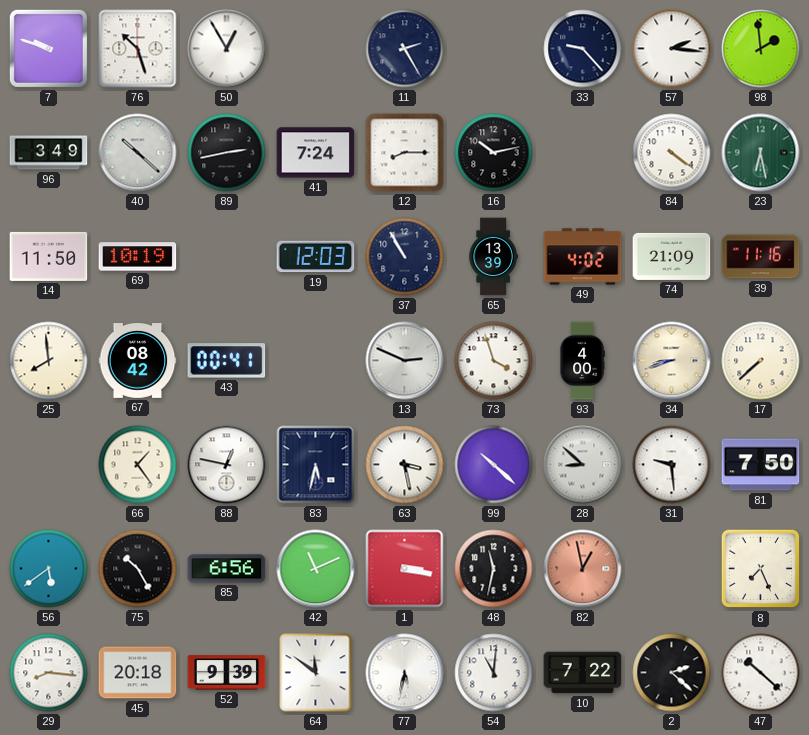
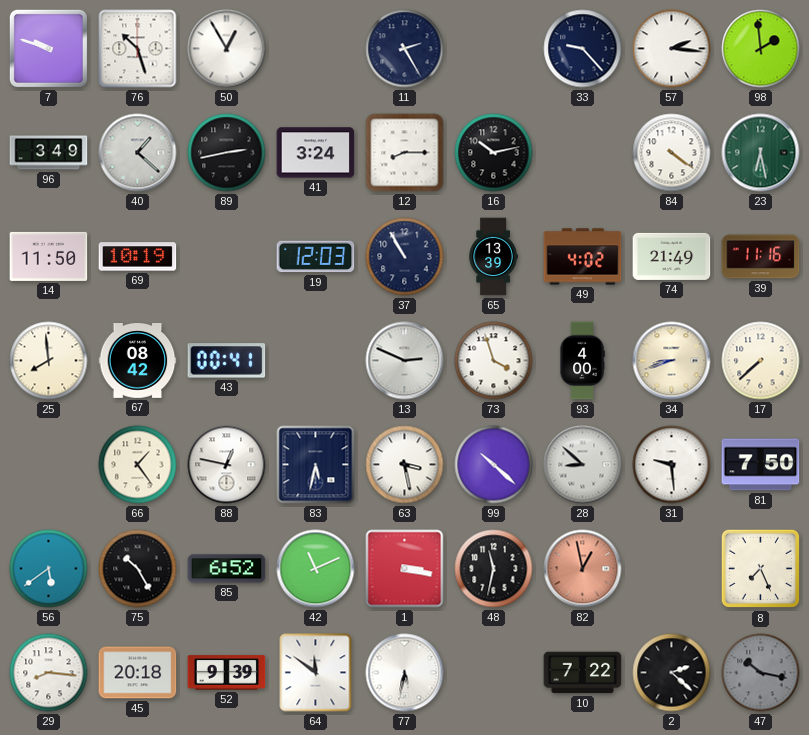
40: 10:22 -> 1:22
41: 7:24 -> 3:24
74: 21:09 -> 21:49
85: 6:56 -> 6:52
54: 11:01 -> none
47: 10:22 -> 10:17
47 dial: white -> grey
